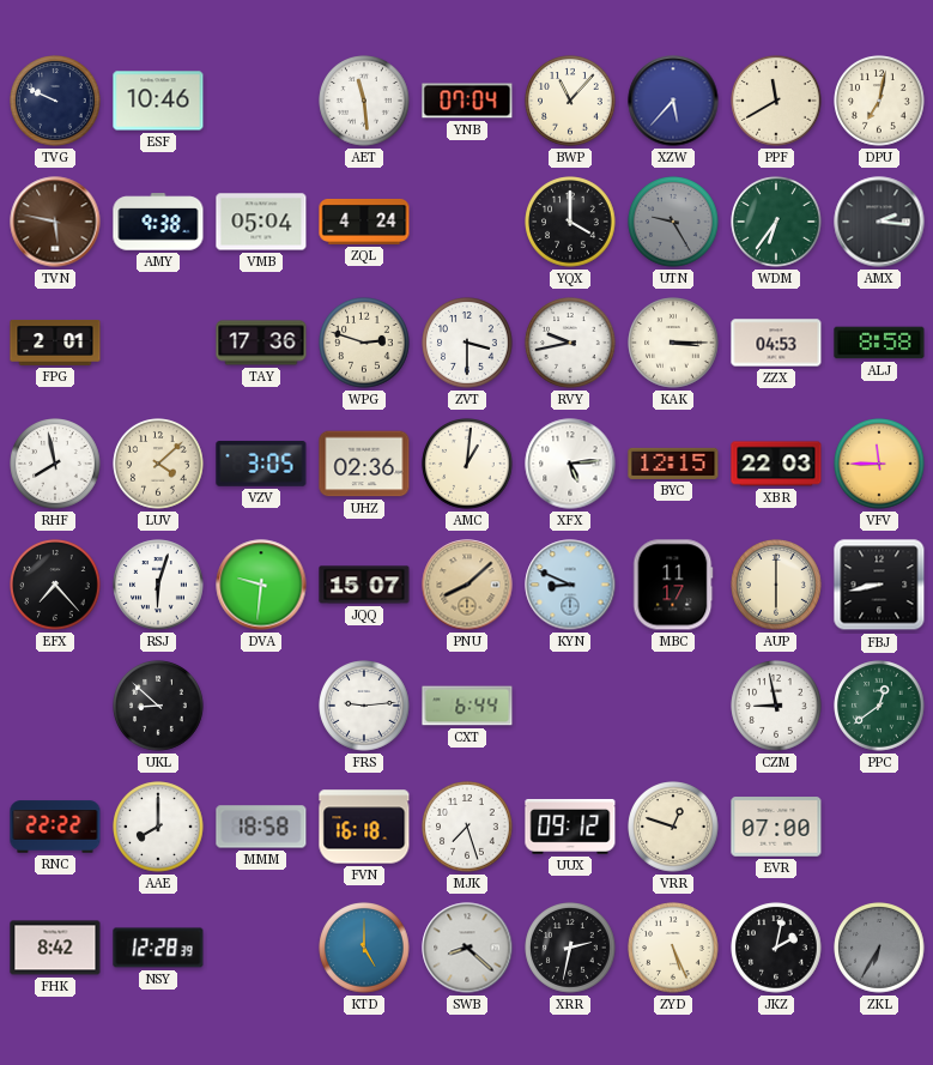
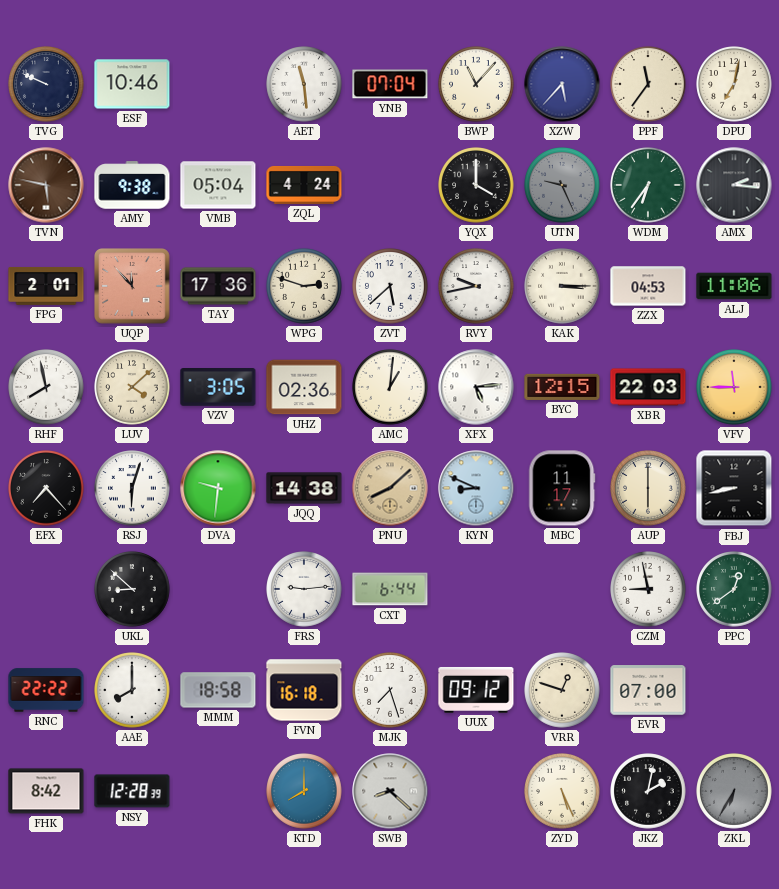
PPF: 11:40 -> 11:36
UTN: 9:25 -> 9:26
UQP: none -> 11:53
ZVT: 3:30 -> 5:38
ALJ: 8:58 -> 11:06
JQQ: 15:07 -> 14:38
KTD: 5:00 -> 8:00
XRR: 2:32 -> none
